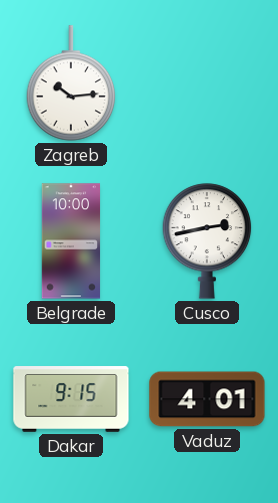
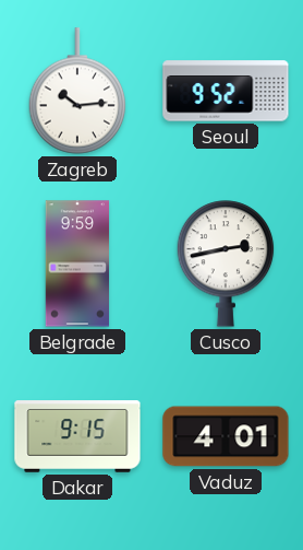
Seoul: none -> 9:52
Belgrade: 10:00 -> 9:59
